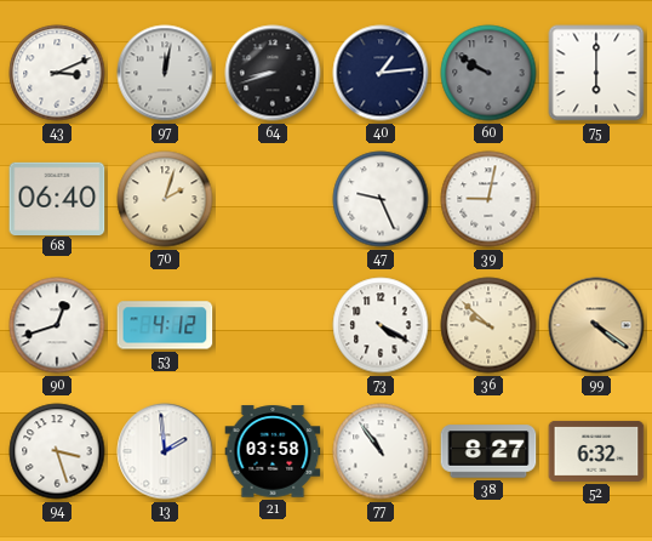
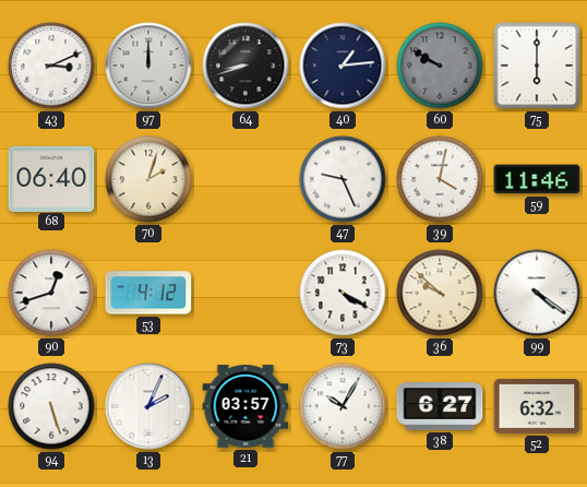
97: 12:02 -> 12:00
39: 9:02 -> 4:02
59: none -> 11:46
99 dial: champagne -> white
94: 3:27 -> 5:27
13: 1:59 -> 2:04
21: 03:58 -> 03:57
77: 10:54 -> 10:05
38: 8:27 -> 6:27
